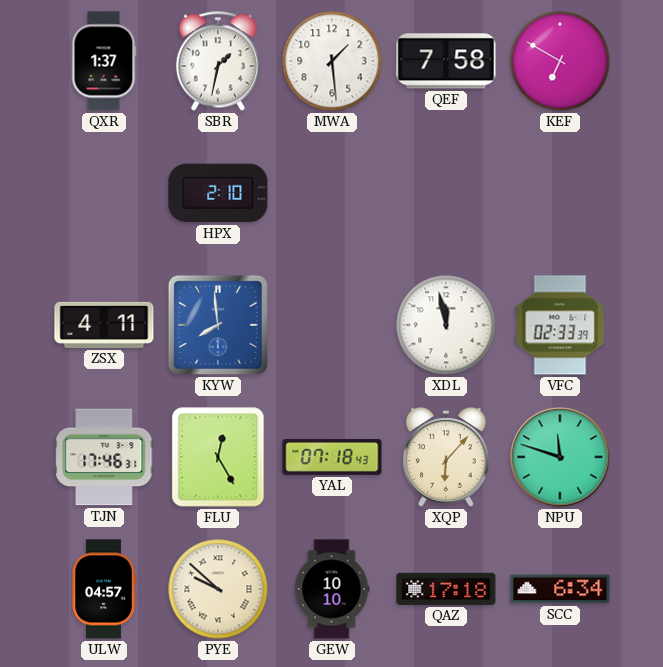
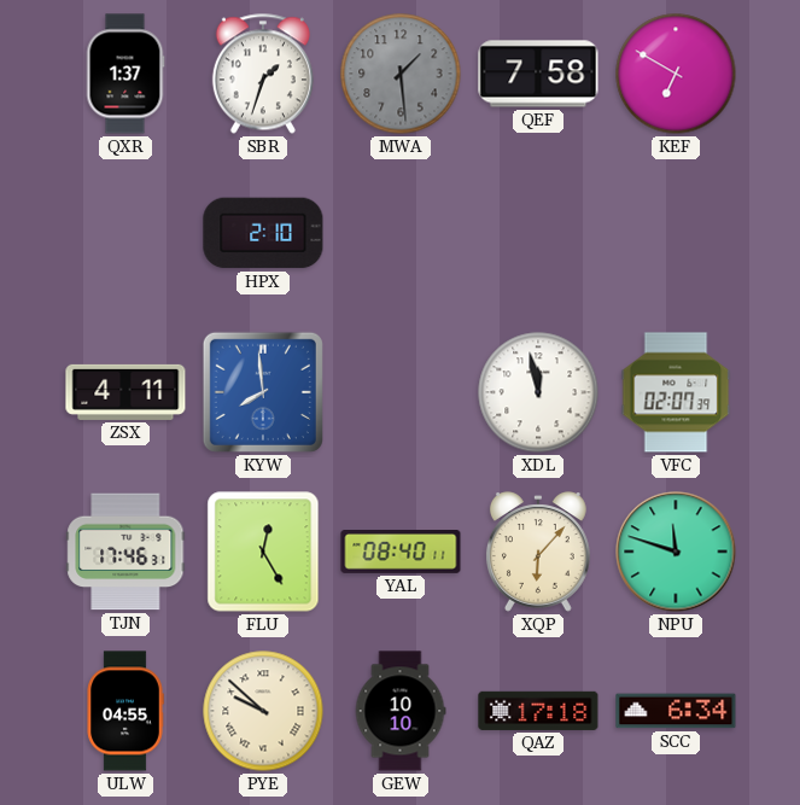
SBR: 1:32 -> 1:33
MWA dial: white -> grey
VFC: 02:33 -> 02:07
YAL: 07:18 -> 08:40
ULW: 04:57 -> 04:55
